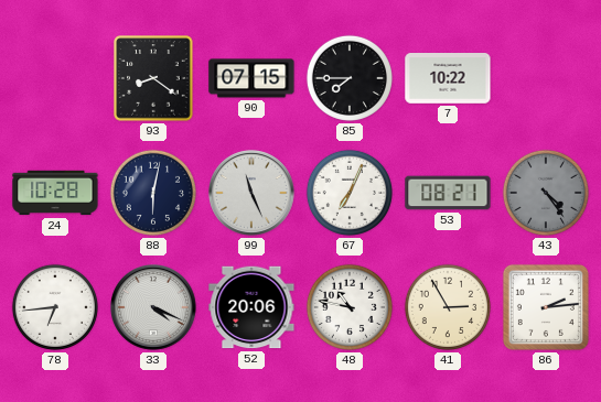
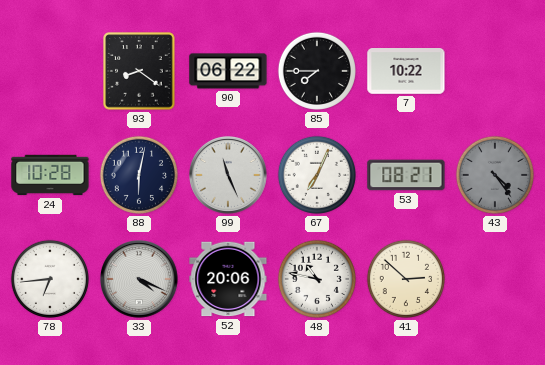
90: 07:15 -> 06:22
41: 2:55 -> 2:52
86: 2:14 -> none
